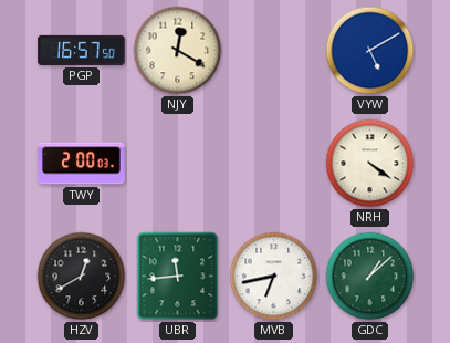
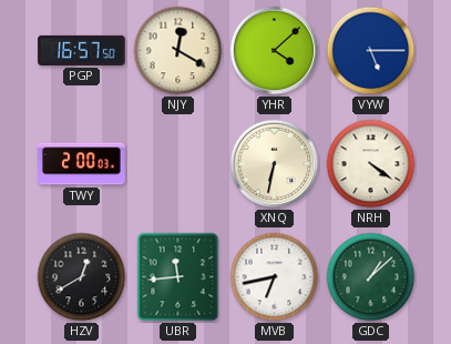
YHR: none -> 4:08
VYW: 5:10 -> 5:15
XNQ: none -> 6:32
